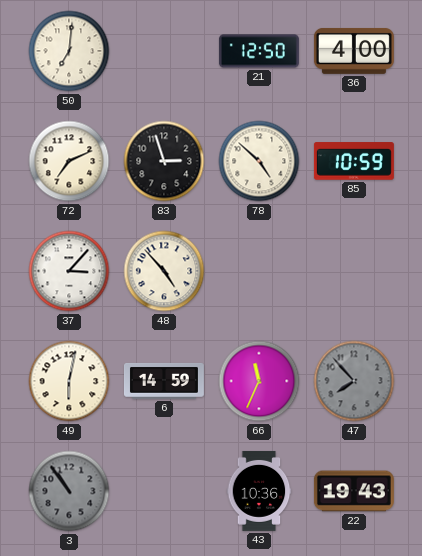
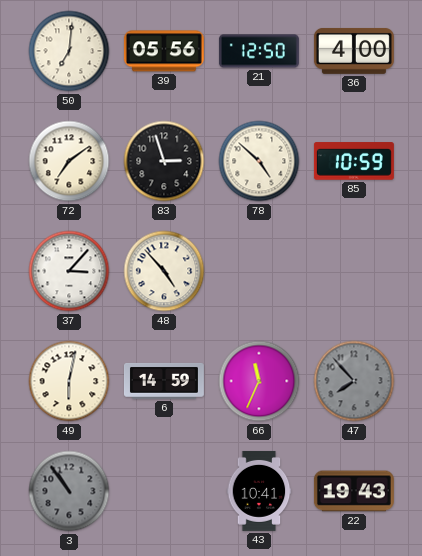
39: none -> 05:56
72: 7:11 -> 7:09
43: 10:36 -> 10:41
